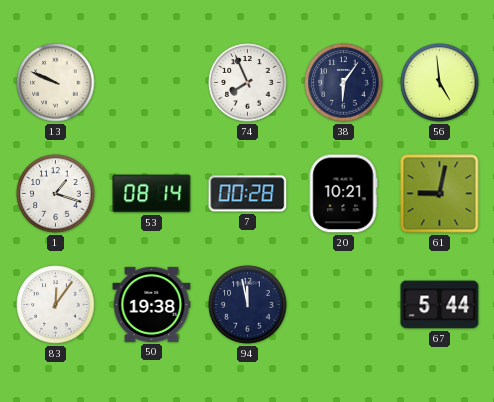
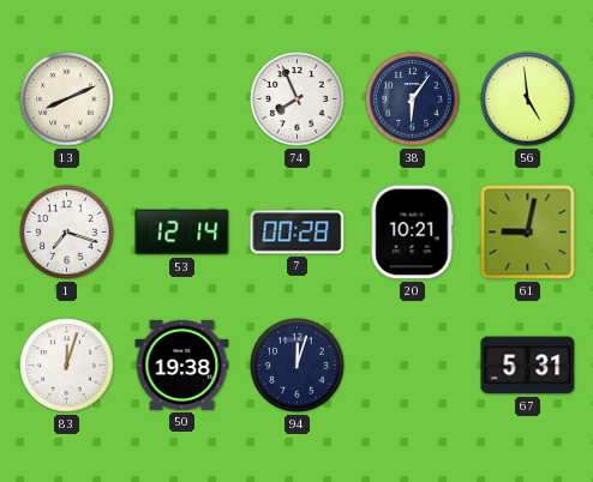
13: 9:49 -> 8:11
1: 1:18 -> 7:18
53: 08:14 -> 12:14
83: 12:06 -> 12:03
94: 11:58 -> 12:03
67: 5:44 -> 5:31
